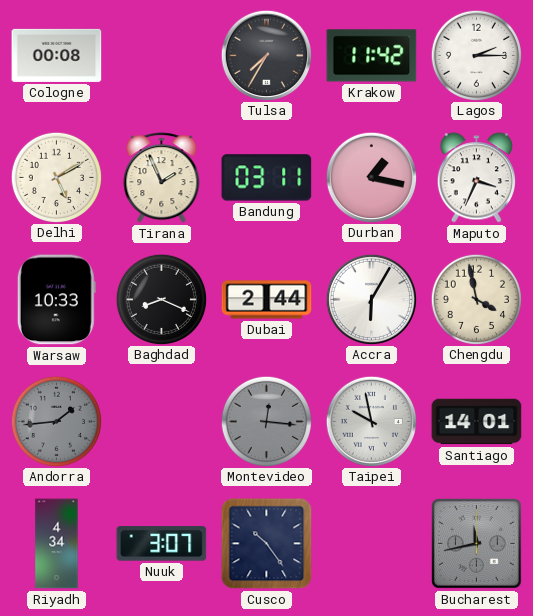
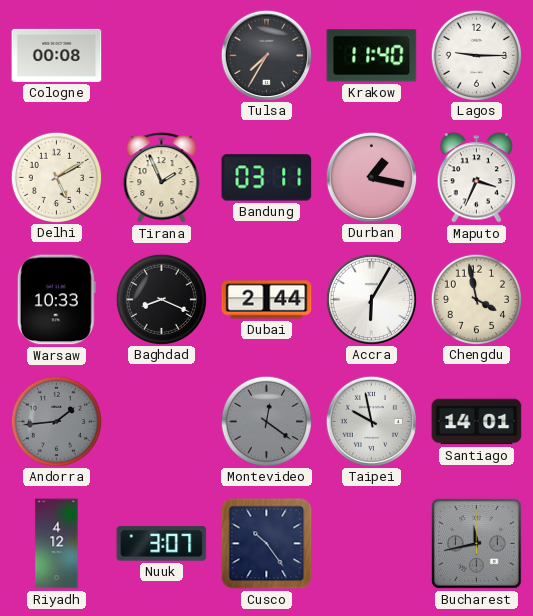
Krakow: 11:42 -> 11:40
Lagos: 2:15 -> 9:15
Montevideo: 12:16 -> 12:21
Riyadh: 4:34 -> 4:12
